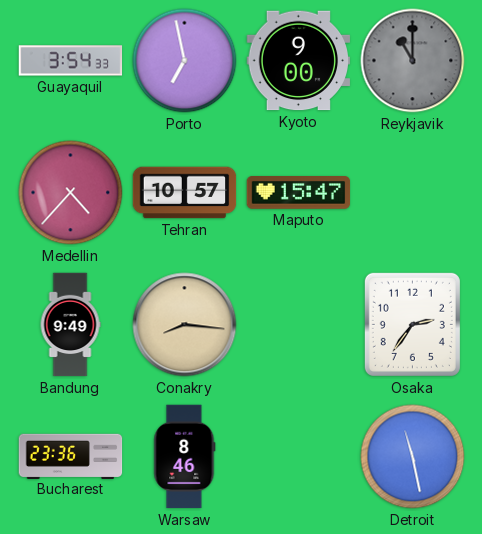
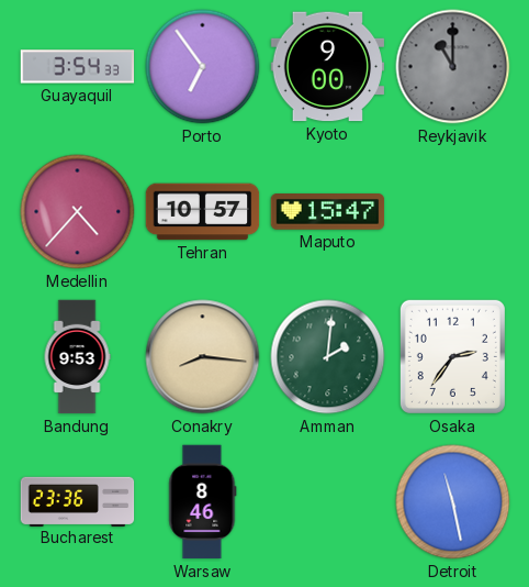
Porto: 6:58 -> 6:54
Bandung: 9:49 -> 9:53
Amman: none -> 2:01
